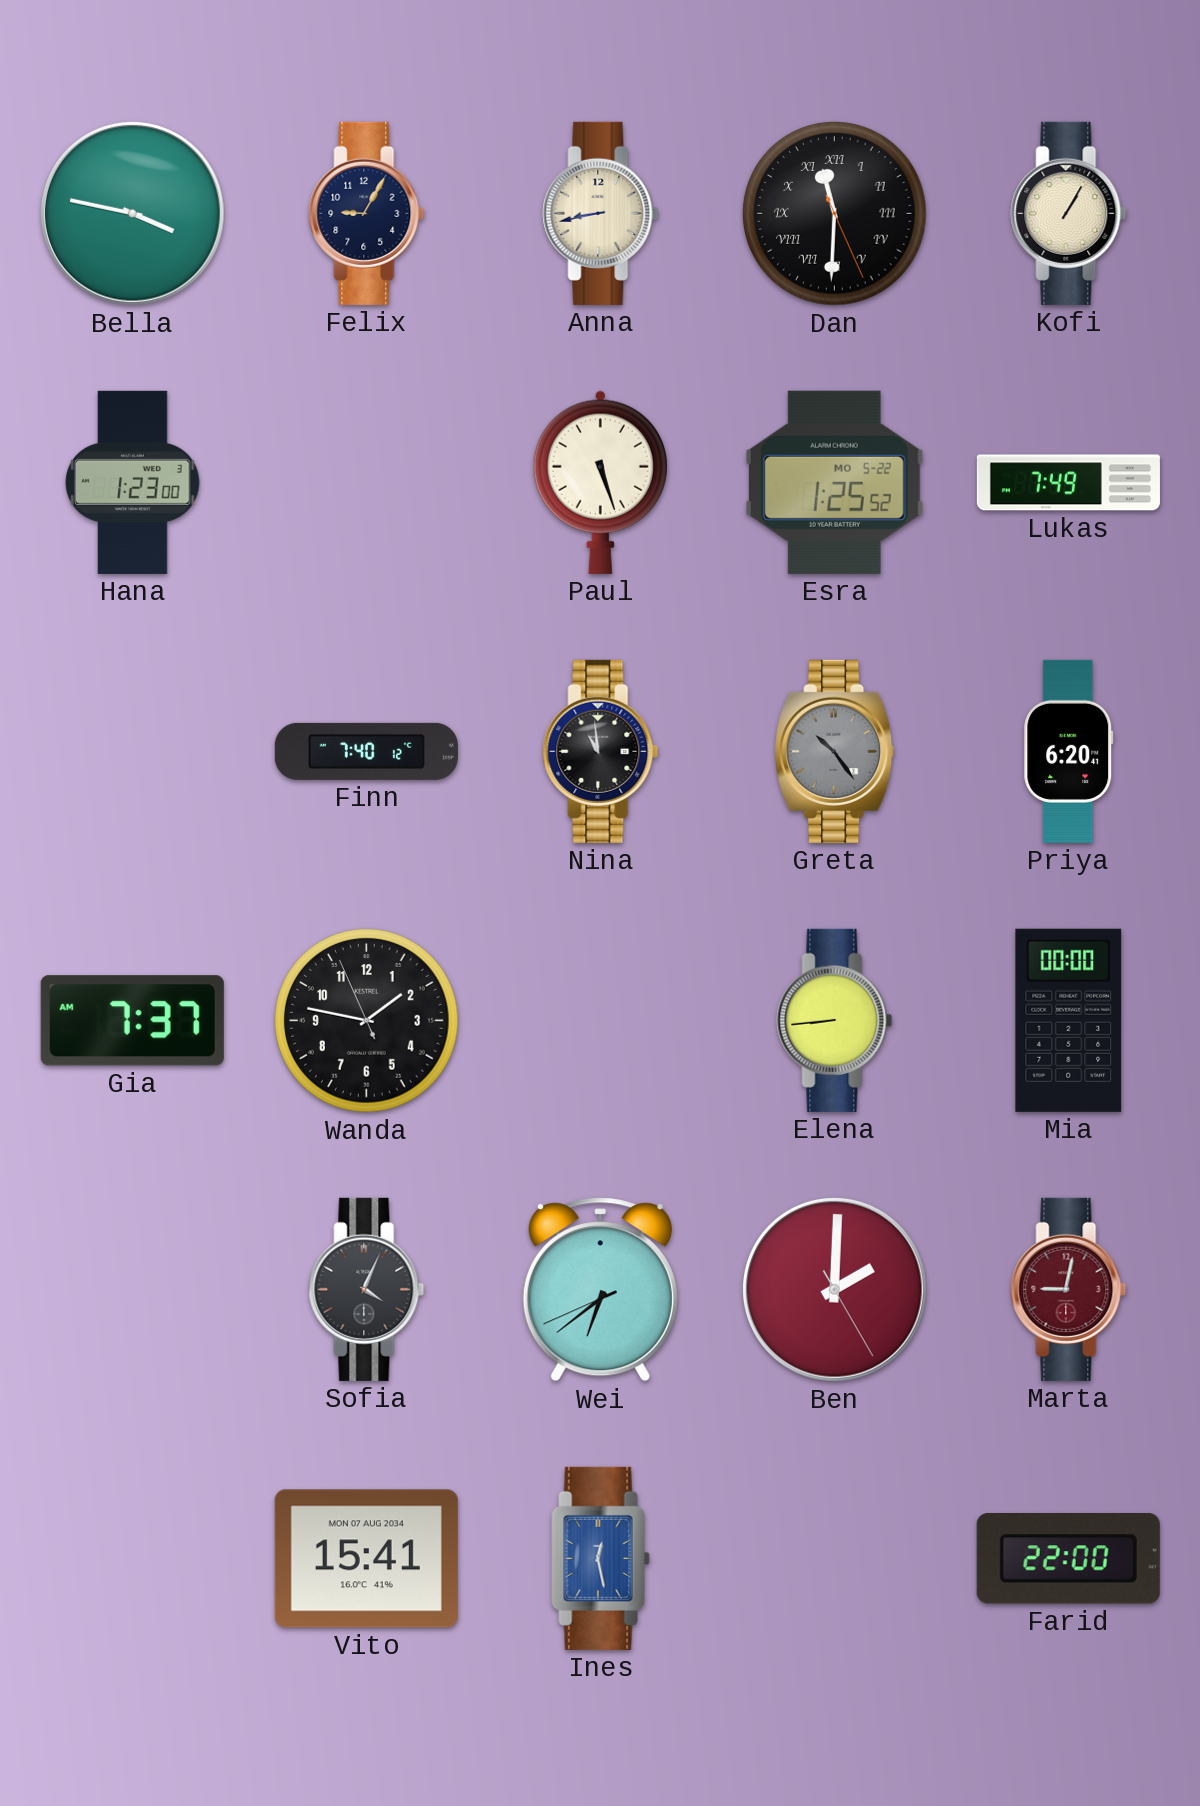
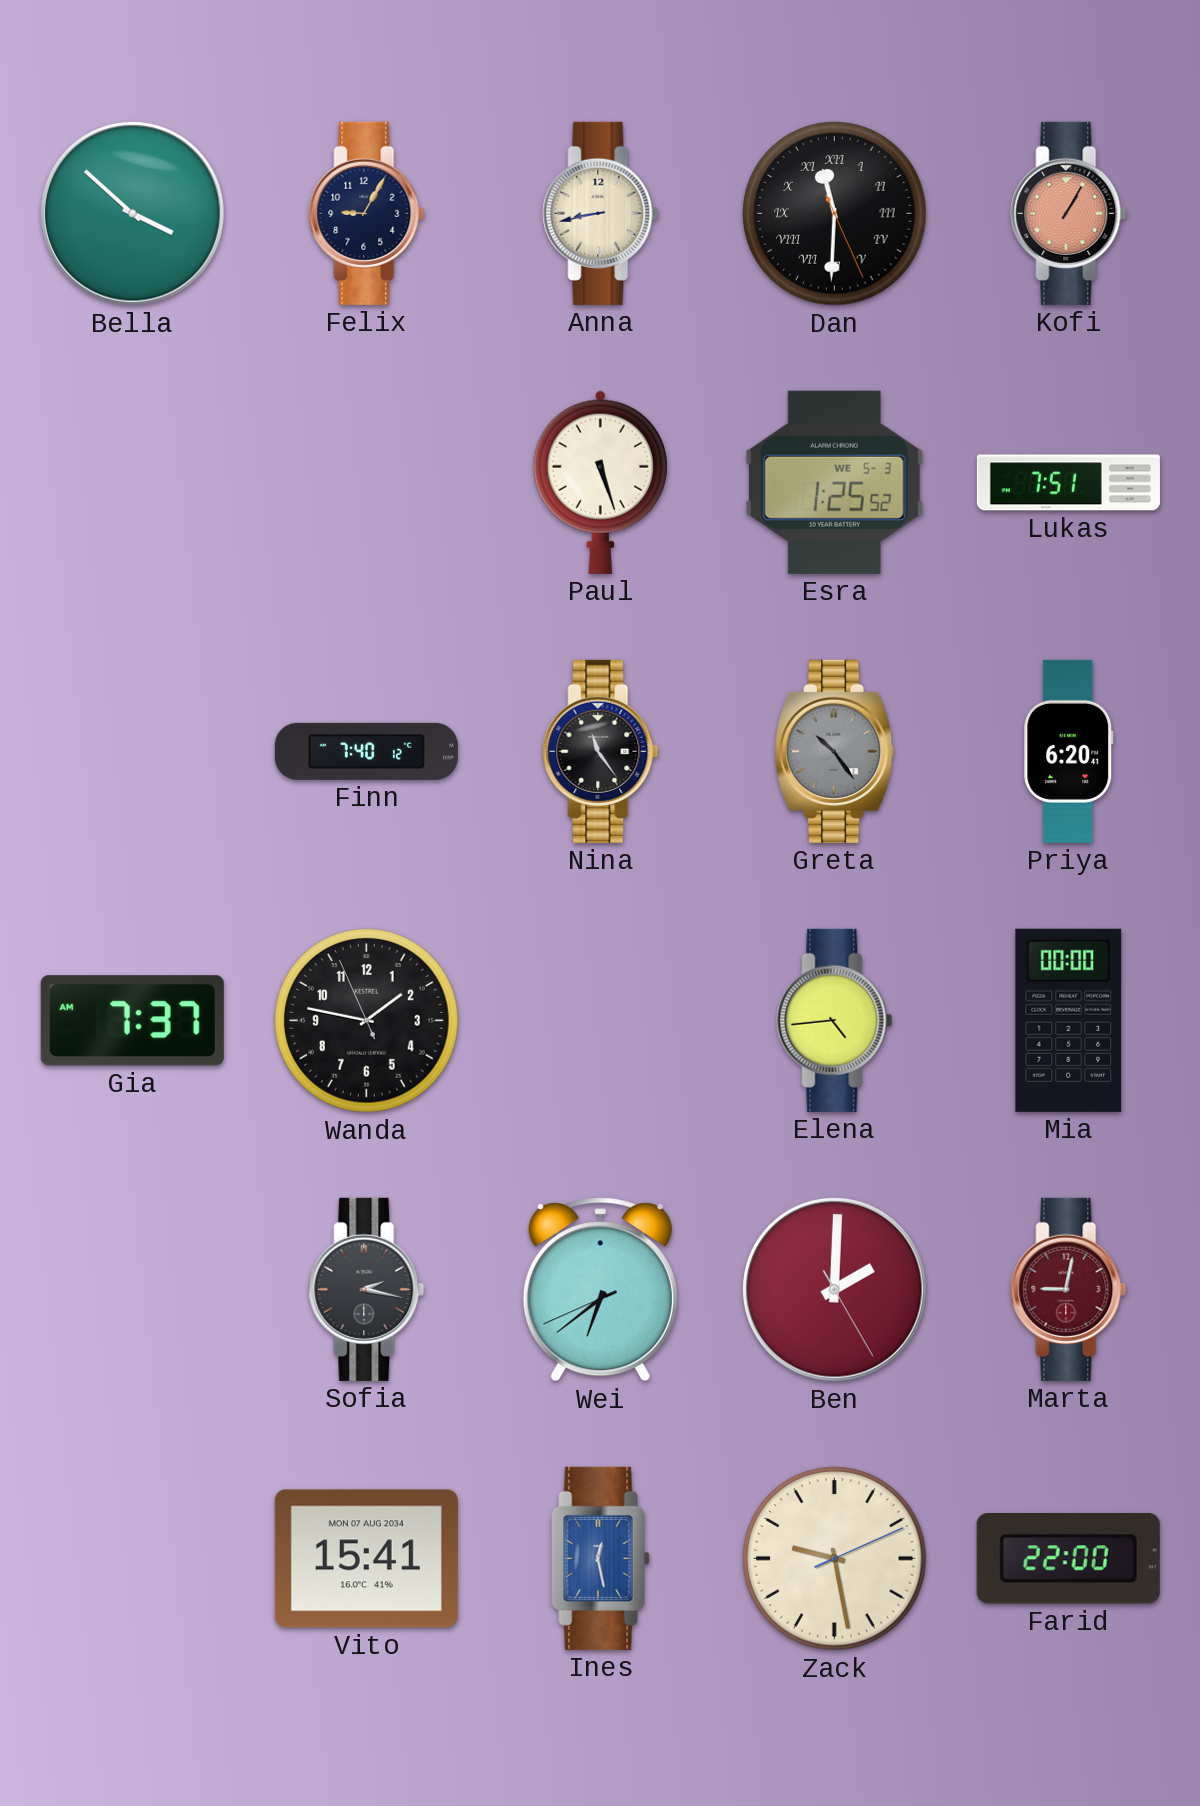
Bella: 3:47 -> 3:52
Kofi dial: cream -> salmon
Hana: 1:23 -> none
Esra date: MO 5-22 -> WE 5-3
Lukas: 7:49 -> 7:51
Nina: 10:59 -> 11:24
Elena: 8:44 -> 4:44
Sofia: 4:04 -> 2:17
Zack: none -> 9:28
